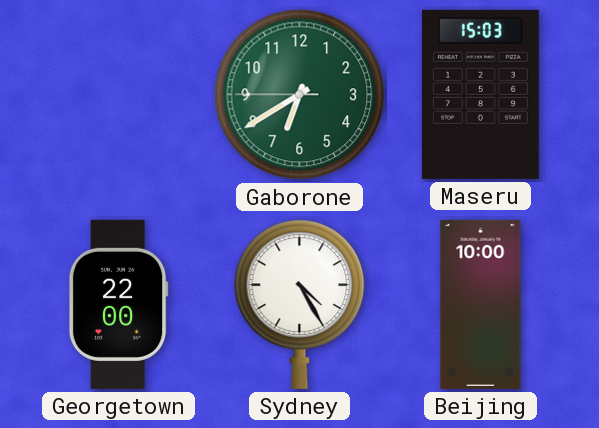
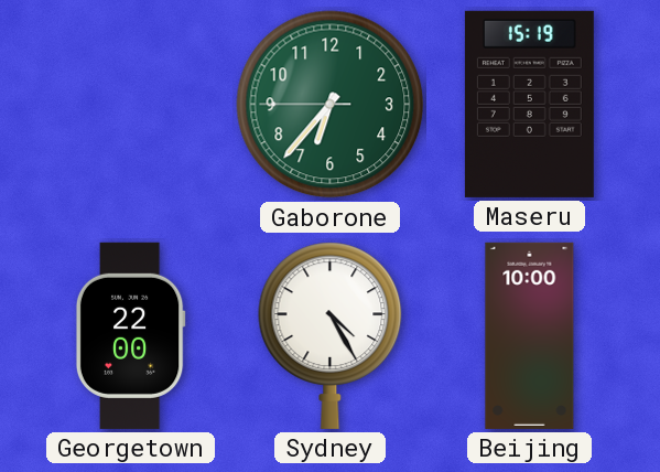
Gaborone: 6:39 -> 6:36
Maseru: 15:03 -> 15:19
